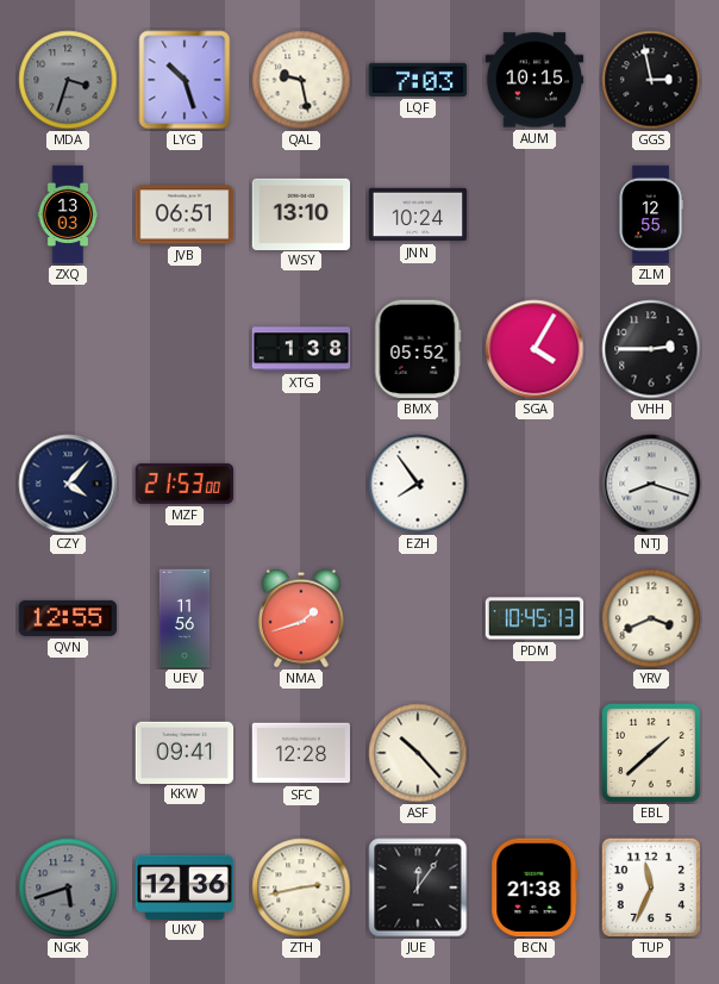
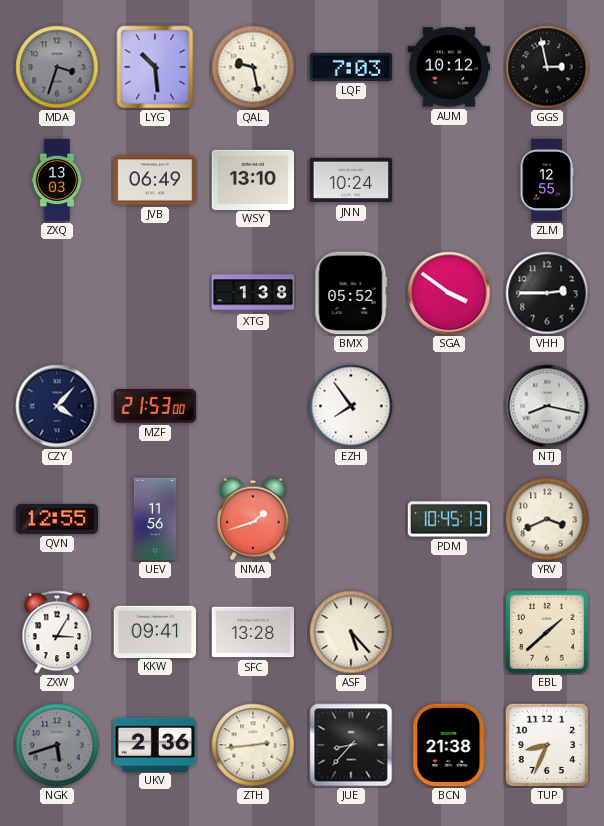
LYG: 10:27 -> 10:29
AUM: 10:15 -> 10:12
JVB: 06:51 -> 06:49
SGA: 4:05 -> 3:51
NTJ: 8:18 -> 8:17
ZXW: none -> 3:05
SFC: 12:28 -> 13:28
ASF: 10:23 -> 5:23
UKV: 12:36 -> 2:36
ZTH: 2:43 -> 2:44
JUE: 12:06 -> 8:37
TUP: 11:34 -> 8:34
